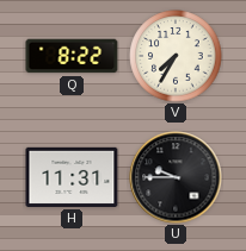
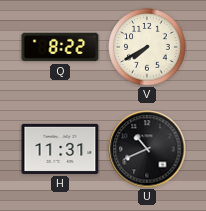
V: 7:35 -> 7:40
U: 9:45 -> 10:41
